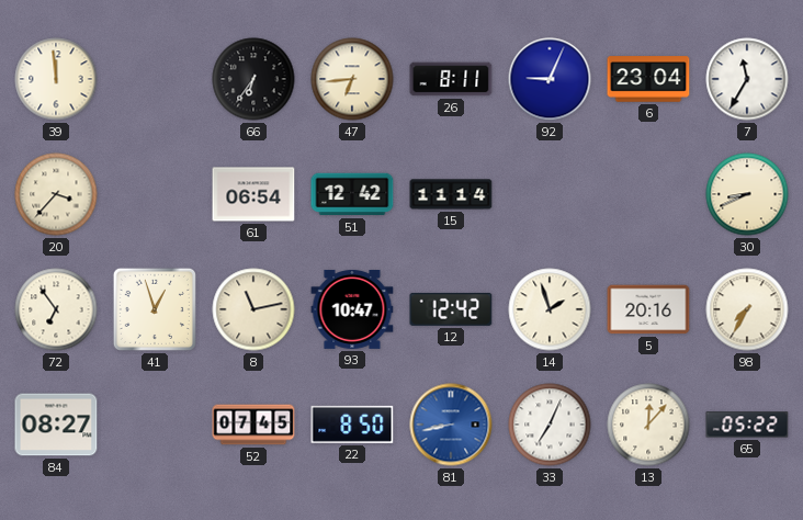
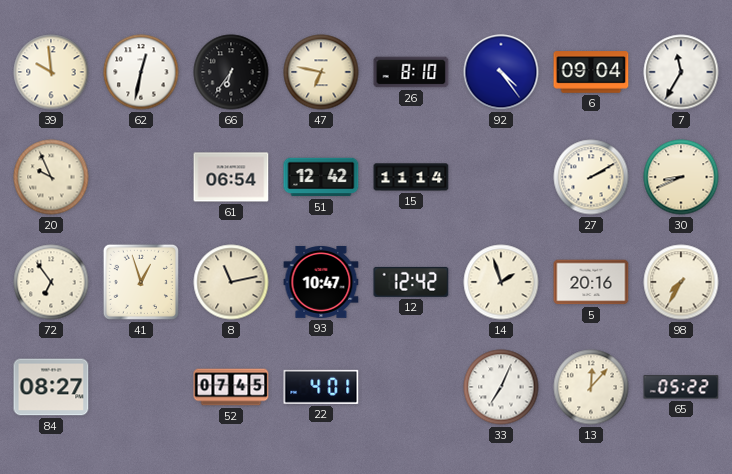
39: 11:59 -> 9:59
62: none -> 12:32
47: 6:44 -> 6:47
26: 8:11 -> 8:10
92: 9:04 -> 4:24
6: 23:04 -> 09:04
20: 3:37 -> 9:56
27: none -> 2:10
22: 8:50 -> 4:01
81: 8:43 -> none
